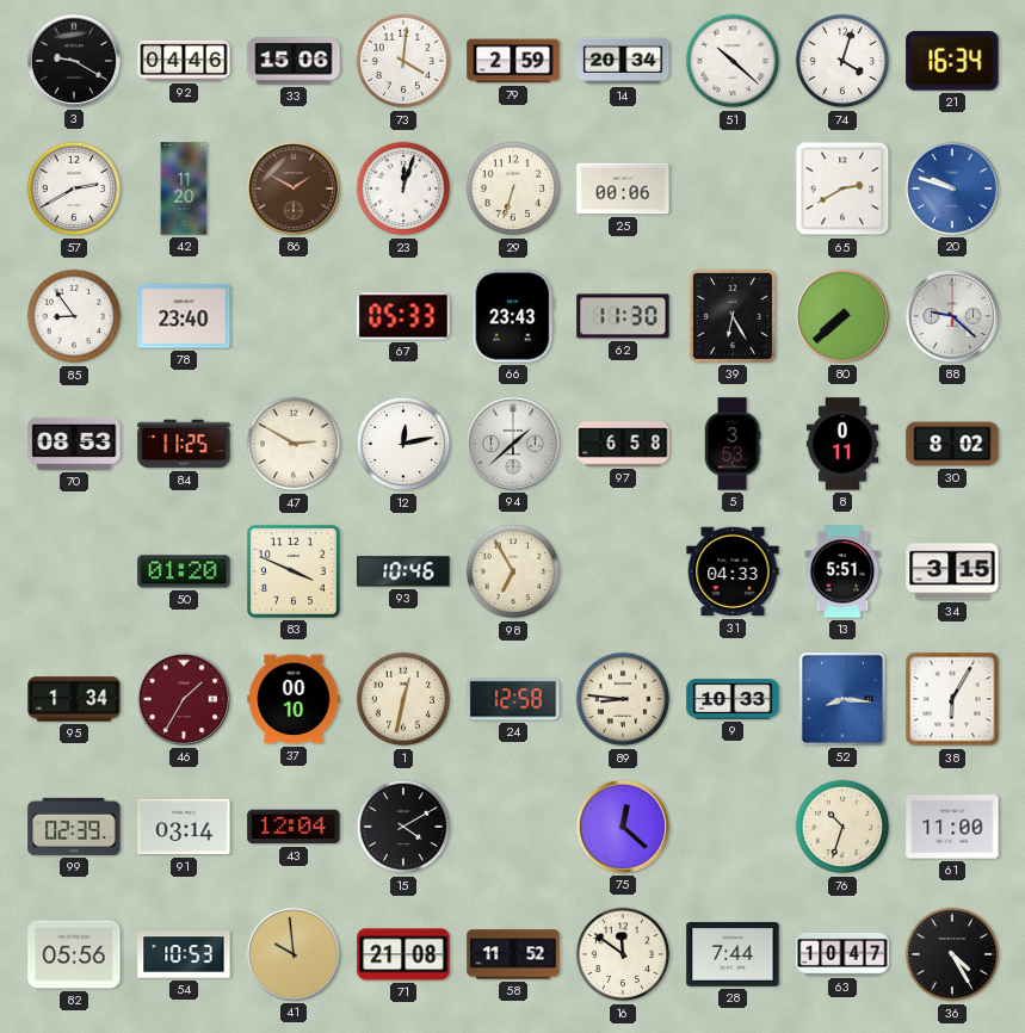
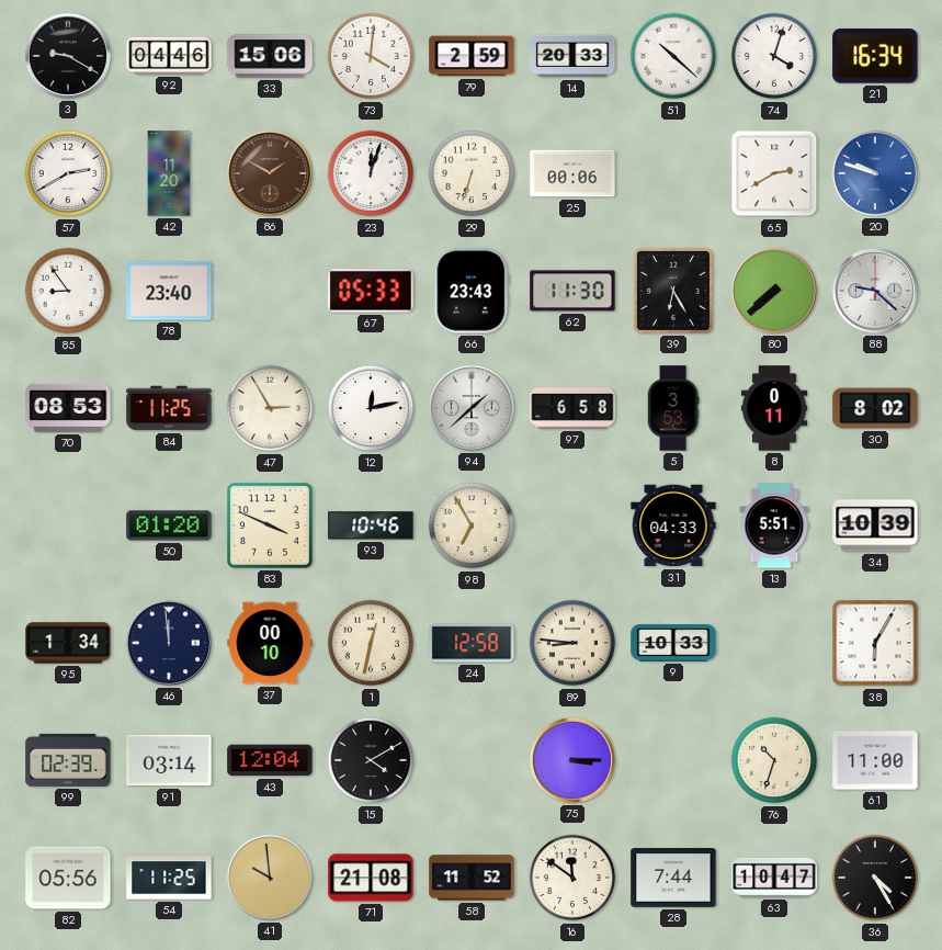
14: 20:34 -> 20:33
47: 2:50 -> 2:55
34: 3:15 -> 10:39
46: 1:35 -> 11:59
46 dial: burgundy -> navy
52: 8:16 -> none
75: 12:22 -> 3:15
54: 10:53 -> 11:25
